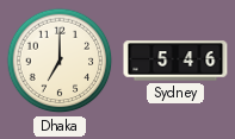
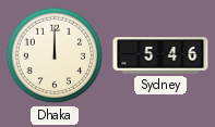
Dhaka: 7:00 -> 12:00
